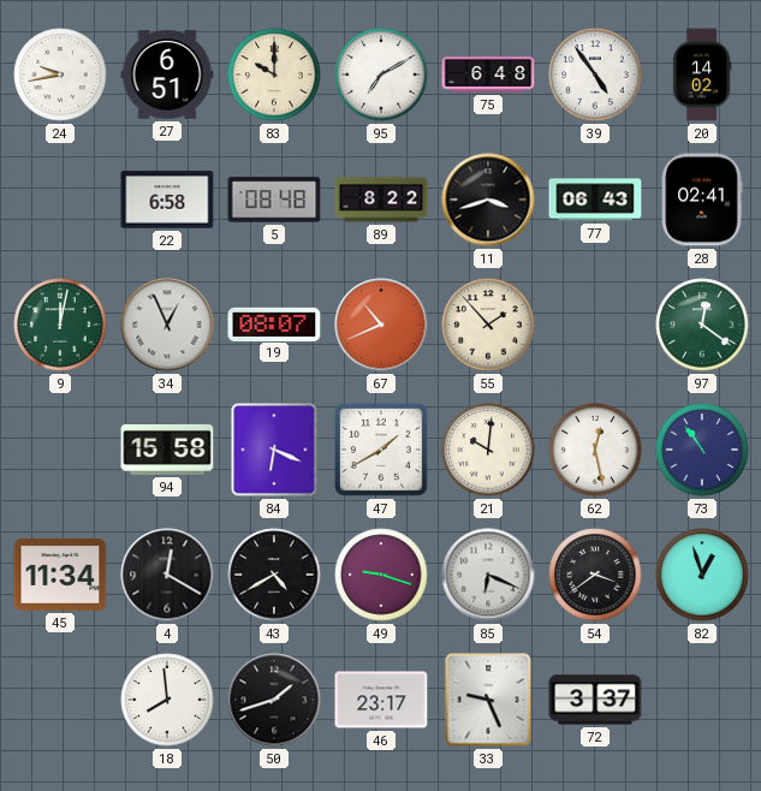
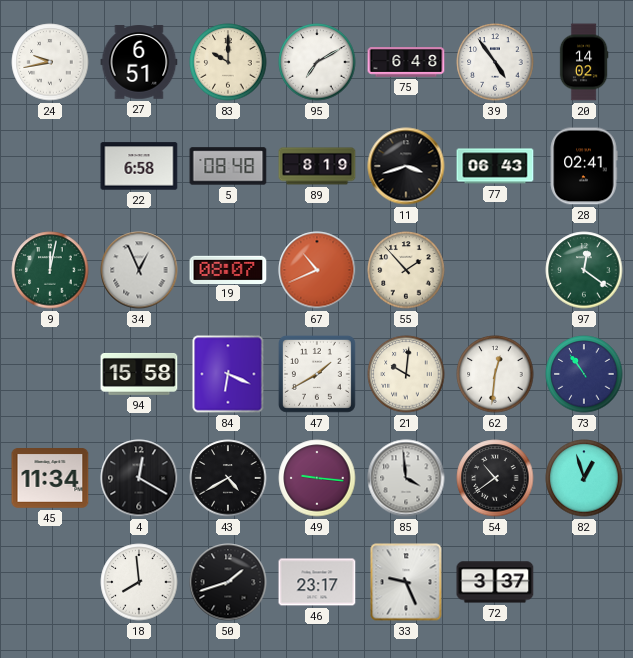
89: 8:22 -> 8:19
62: 12:28 -> 12:31
49: 9:18 -> 9:16
85: 6:19 -> 3:59
54: 3:39 -> 10:39
